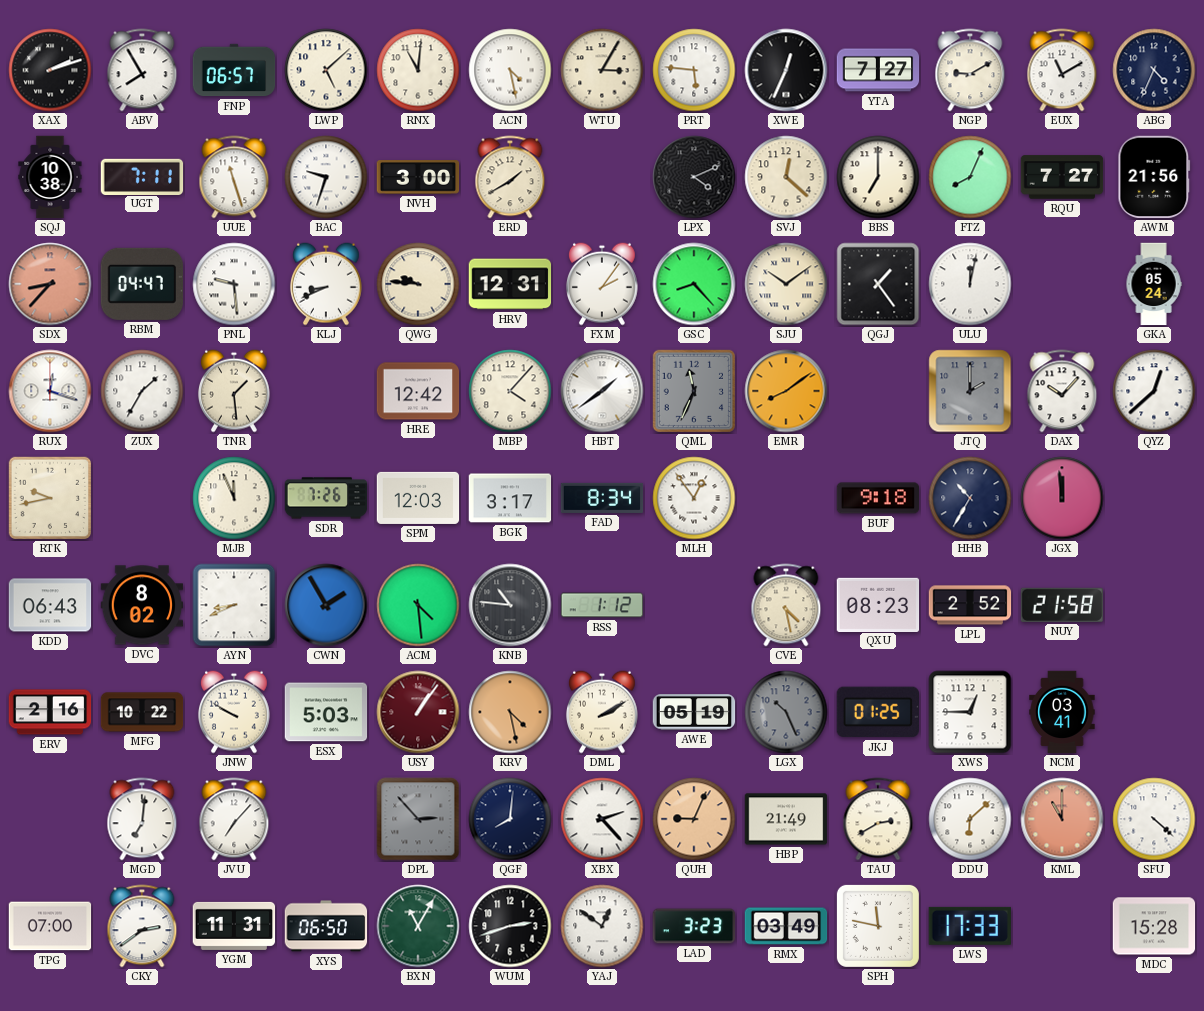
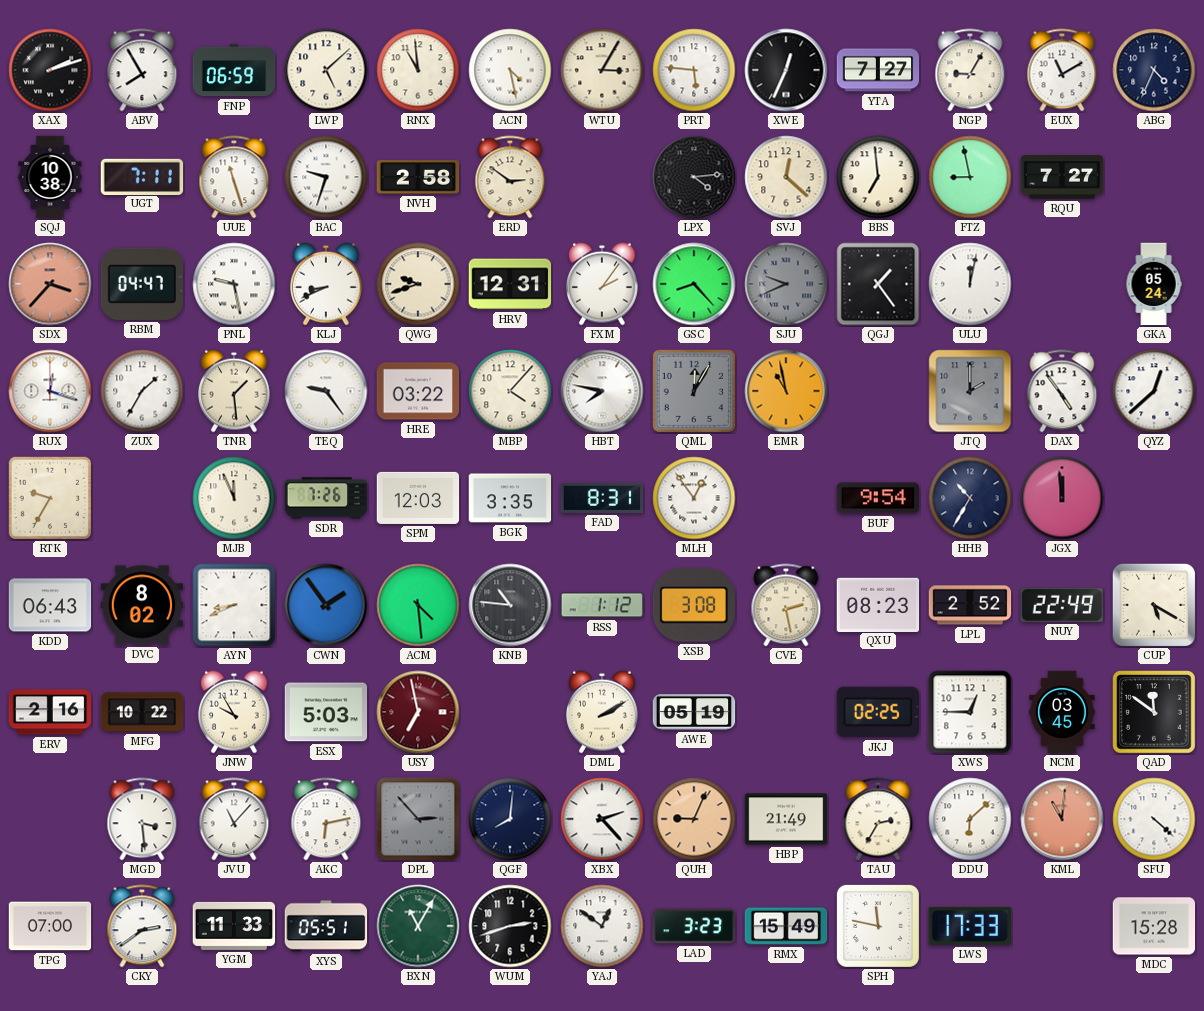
FNP: 06:57 -> 06:59
RNX: 11:01 -> 10:59
NGP: 9:10 -> 9:05
NVH: 3:00 -> 2:58
ERD: 1:40 -> 2:51
LPX: 4:11 -> 4:14
BBS: 7:00 -> 6:59
FTZ: 8:04 -> 8:58
AWM: 21:56 -> none
SDX: 8:37 -> 3:37
PNL: 9:29 -> 9:28
QWG: 9:46 -> 9:42
SJU: 10:09 -> 9:41
SJU dial: cream -> grey
TEQ: none -> 9:24
HRE: 12:42 -> 03:22
HBT: 1:39 -> 7:47
QML: 11:34 -> 12:05
EMR: 8:09 -> 10:58
DAX: 10:07 -> 4:54
RTK: 9:43 -> 9:35
BGK: 3:17 -> 3:35
FAD: 8:34 -> 8:31
BUF: 9:18 -> 9:54
CWN: 1:55 -> 1:54
XSB: none -> 3:08
CVE: 4:28 -> 2:28
NUY: 21:58 -> 22:49
CUP: none -> 5:20
JNW: 9:50 -> 9:55
USY: 1:06 -> 6:58
KRV: 4:28 -> none
LGX: 10:26 -> none
JKJ: 01:25 -> 02:25
NCM: 03:41 -> 03:45
QAD: none -> 11:51
MGD: 7:01 -> 3:29
JVU: 7:07 -> 11:07
AKC: none -> 6:13
TAU: 2:40 -> 2:35
KML: 11:00 -> 11:01
YGM: 11:31 -> 11:33
XYS: 06:50 -> 05:51
RMX: 03:49 -> 15:49
